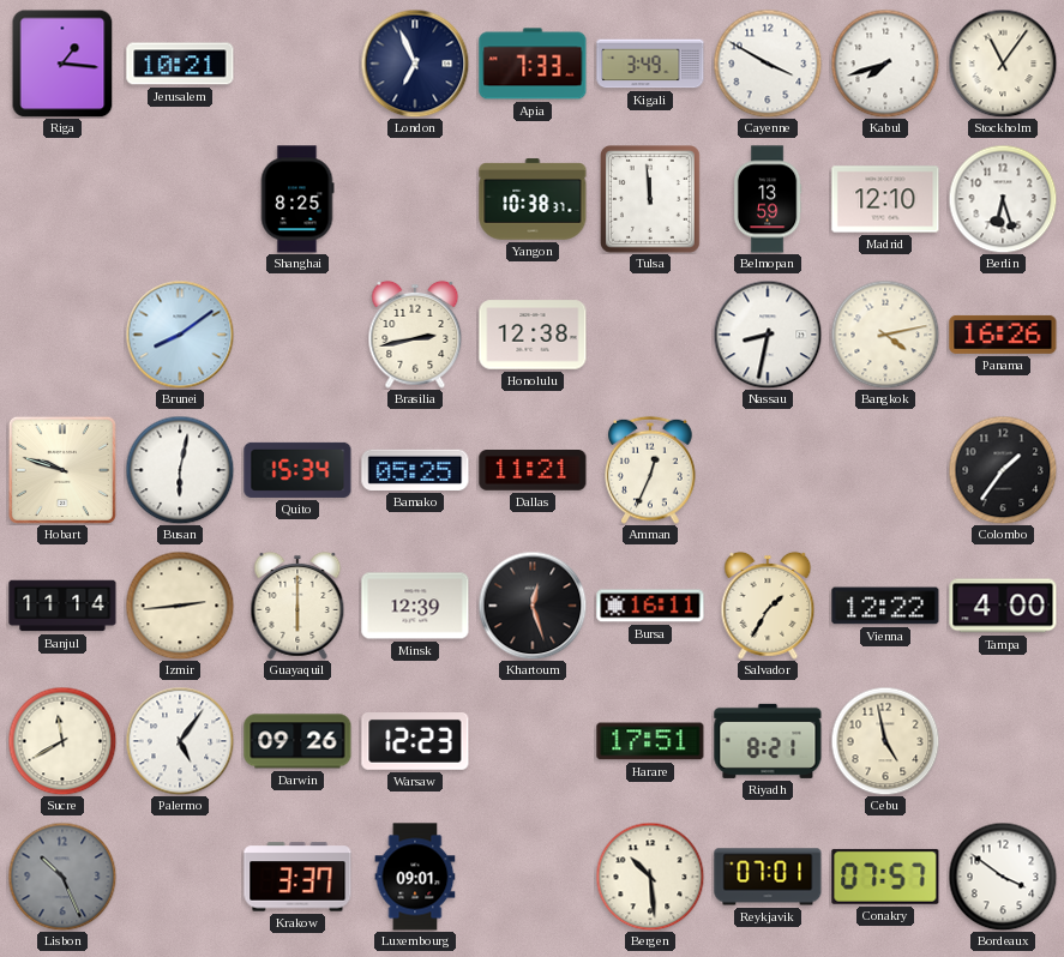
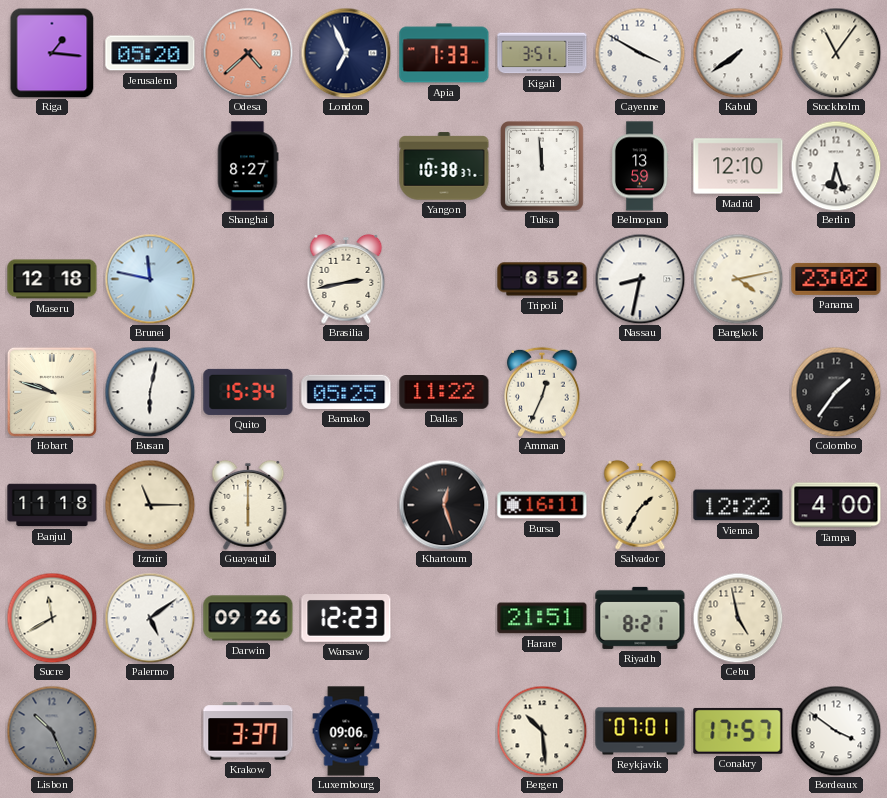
Jerusalem: 10:21 -> 05:20
Odesa: none -> 4:38
Kigali: 3:49 -> 3:51
Kabul: 7:42 -> 7:39
Shanghai: 8:25 -> 8:27
Maseru: none -> 12:18
Brunei: 8:09 -> 11:47
Honolulu: 12:38 -> none
Tripoli: none -> 6:52
Panama: 16:26 -> 23:02
Dallas: 11:21 -> 11:22
Banjul: 11:14 -> 11:18
Izmir: 2:44 -> 11:15
Minsk: 12:39 -> none
Palermo: 5:06 -> 5:09
Harare: 17:51 -> 21:51
Luxembourg: 09:01 -> 09:06
Conakry: 07:57 -> 17:57
